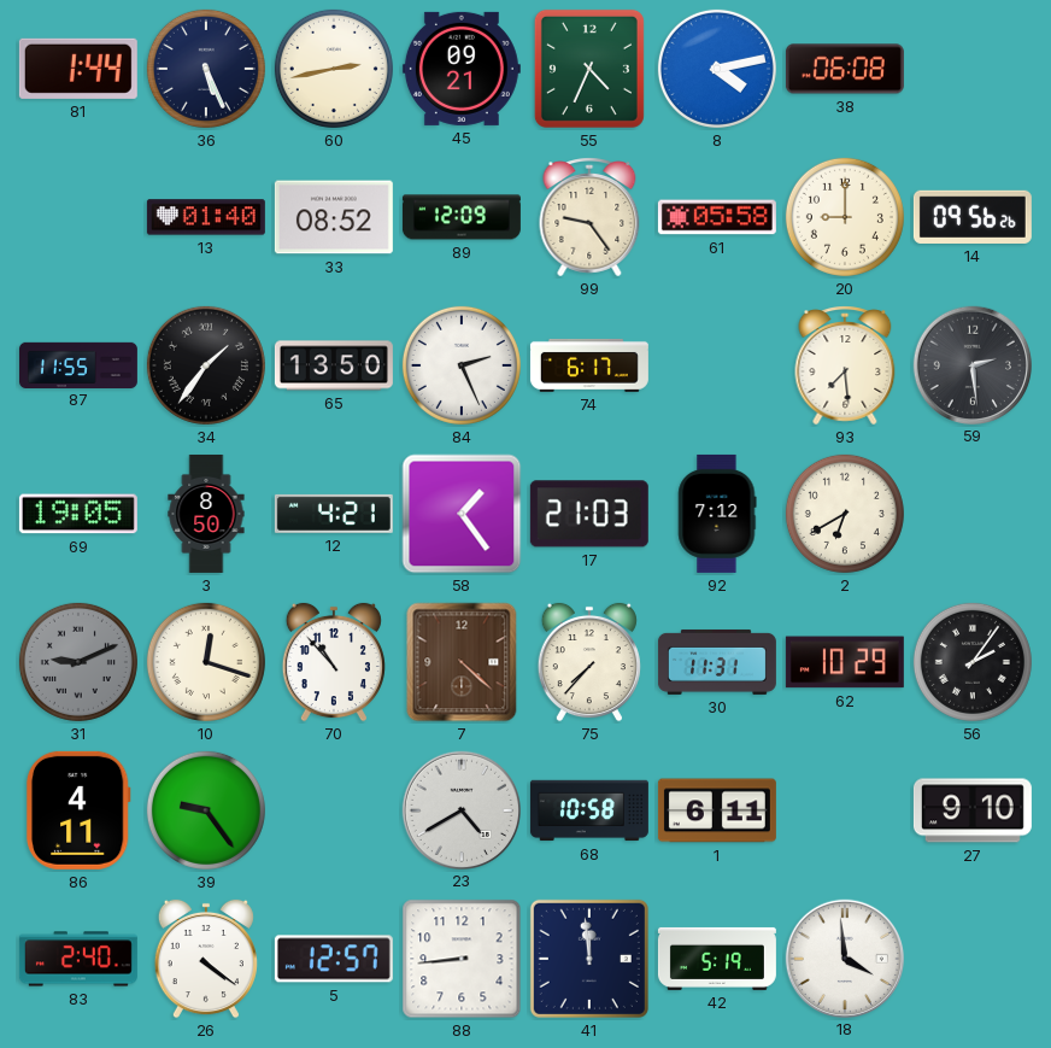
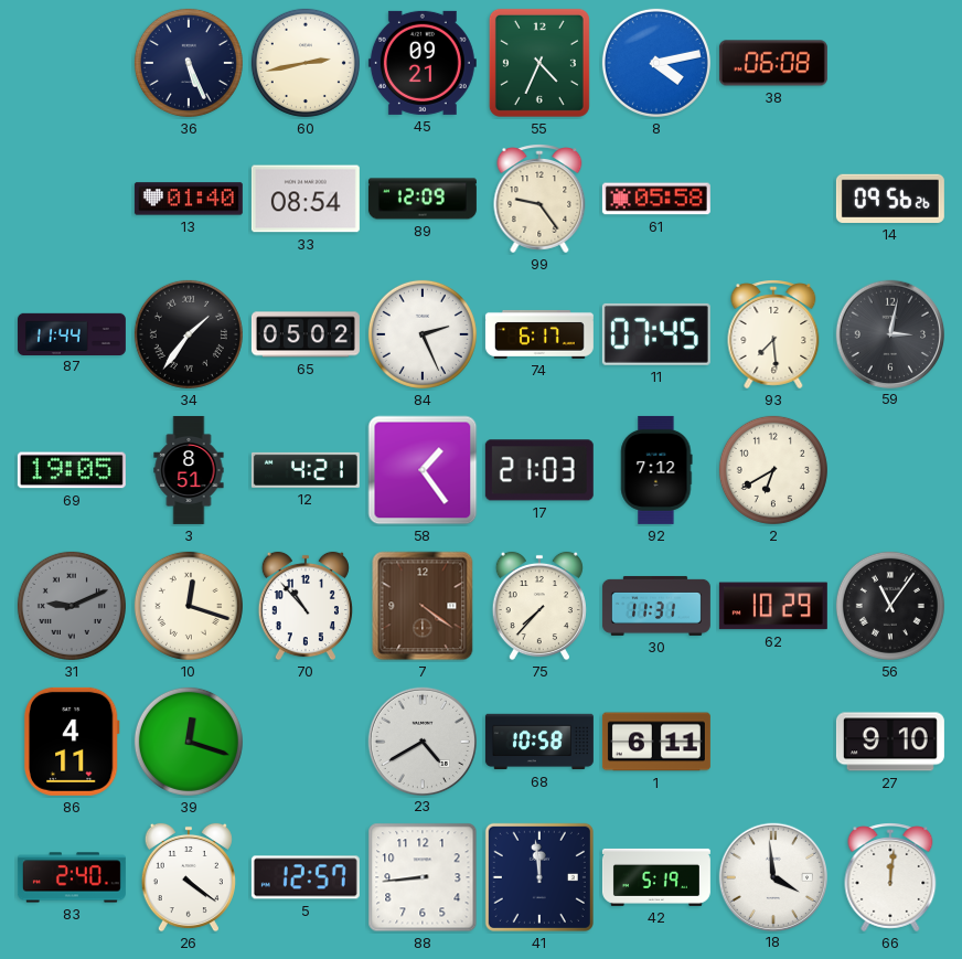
81: 1:44 -> none
33: 08:52 -> 08:54
20: 9:00 -> none
87: 11:55 -> 11:44
65: 13:50 -> 05:02
11: none -> 07:45
59: 2:29 -> 3:02
3: 8:50 -> 8:51
7: 4:22 -> 4:21
56: 2:06 -> 11:06
39: 9:24 -> 12:18
66: none -> 12:01
